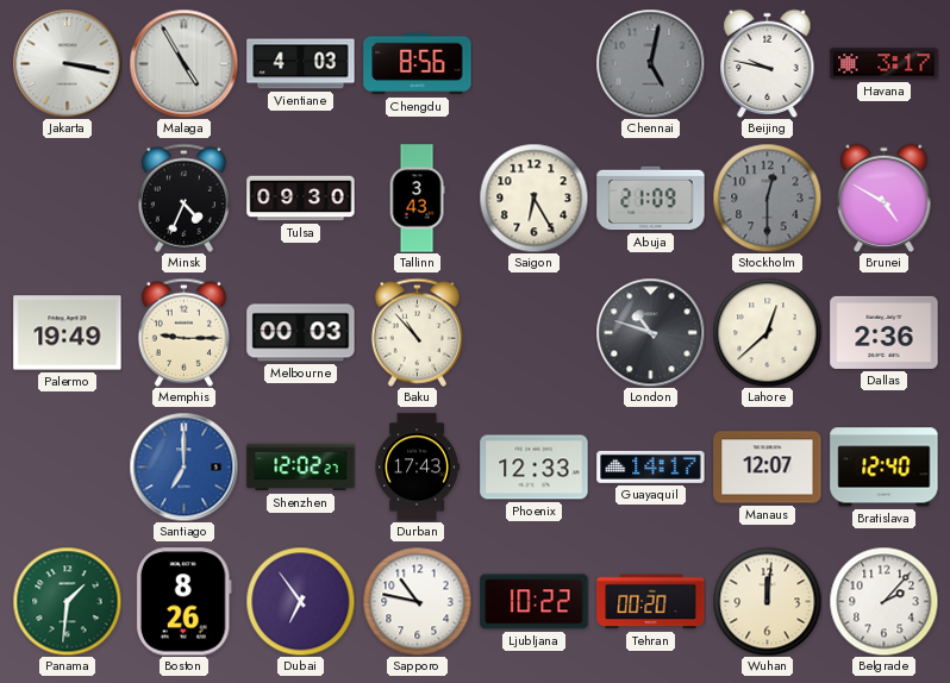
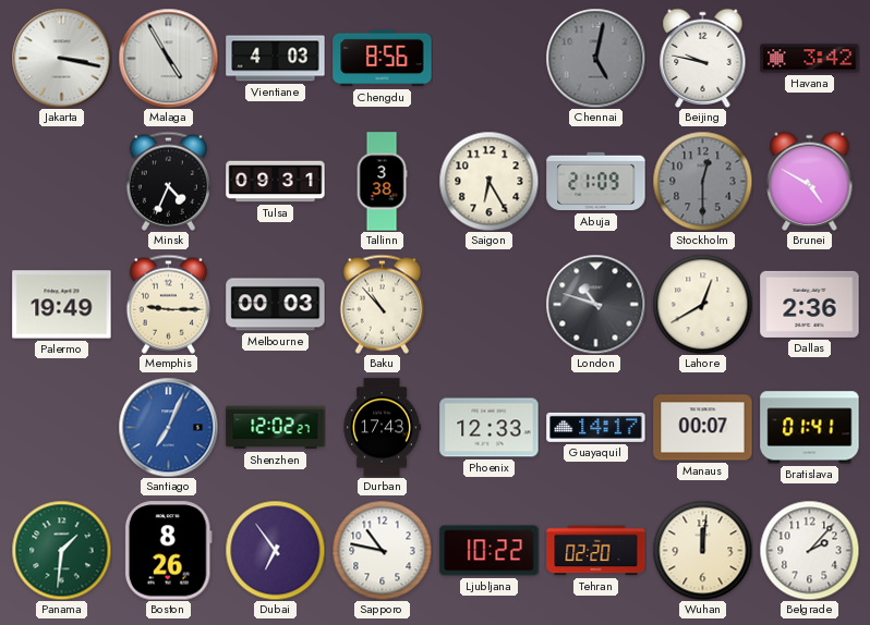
Havana: 3:17 -> 3:42
Tulsa: 09:30 -> 09:31
Tallinn: 3:43 -> 3:38
Lahore: 12:38 -> 12:40
Santiago: 7:00 -> 7:04
Manaus: 12:07 -> 00:07
Bratislava: 12:40 -> 01:41
Tehran: 00:20 -> 02:20
